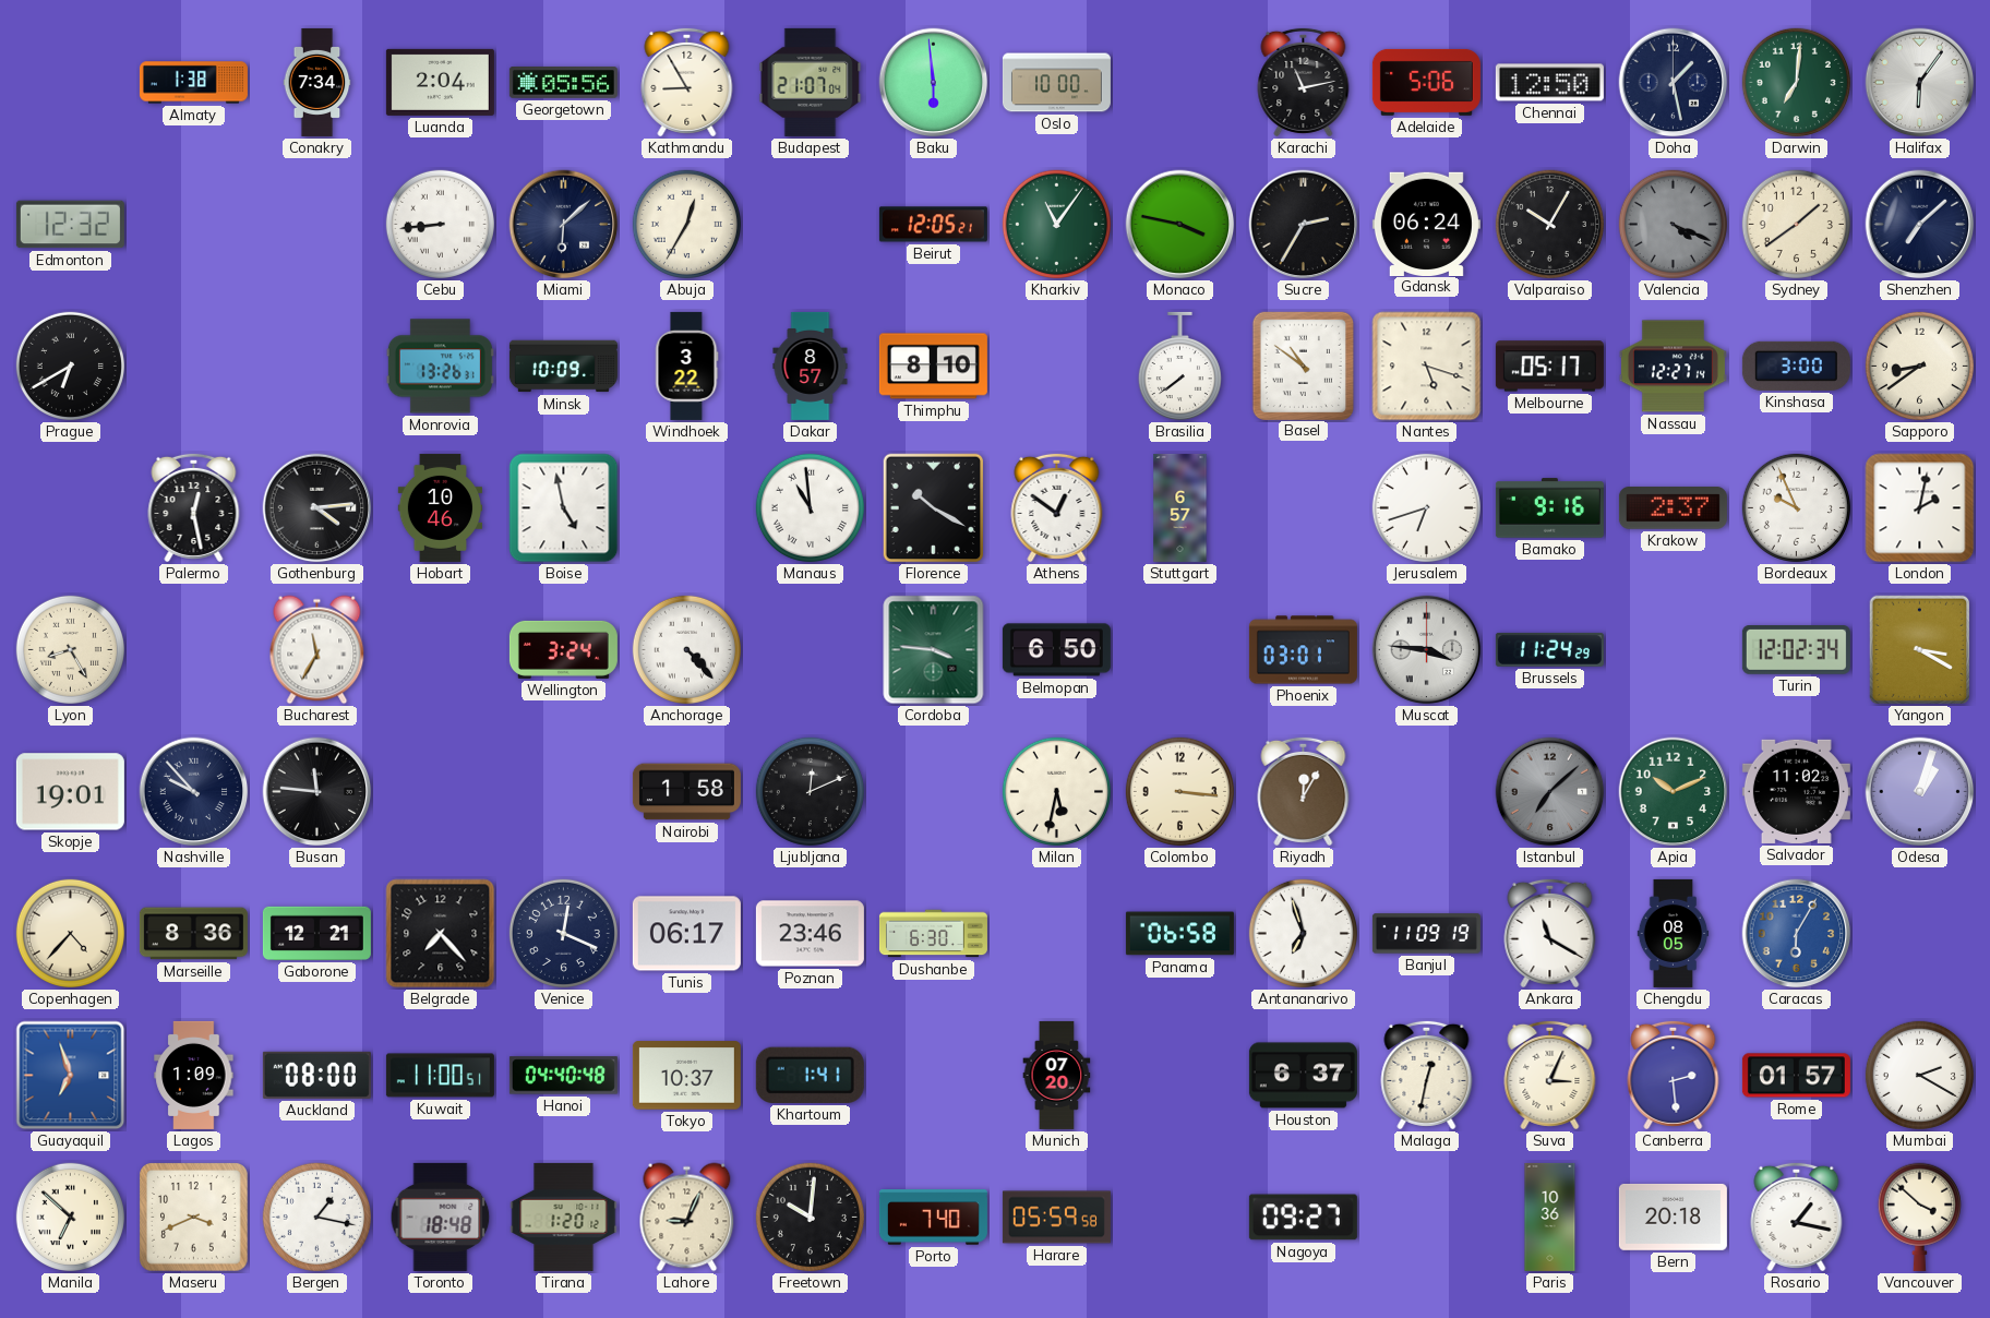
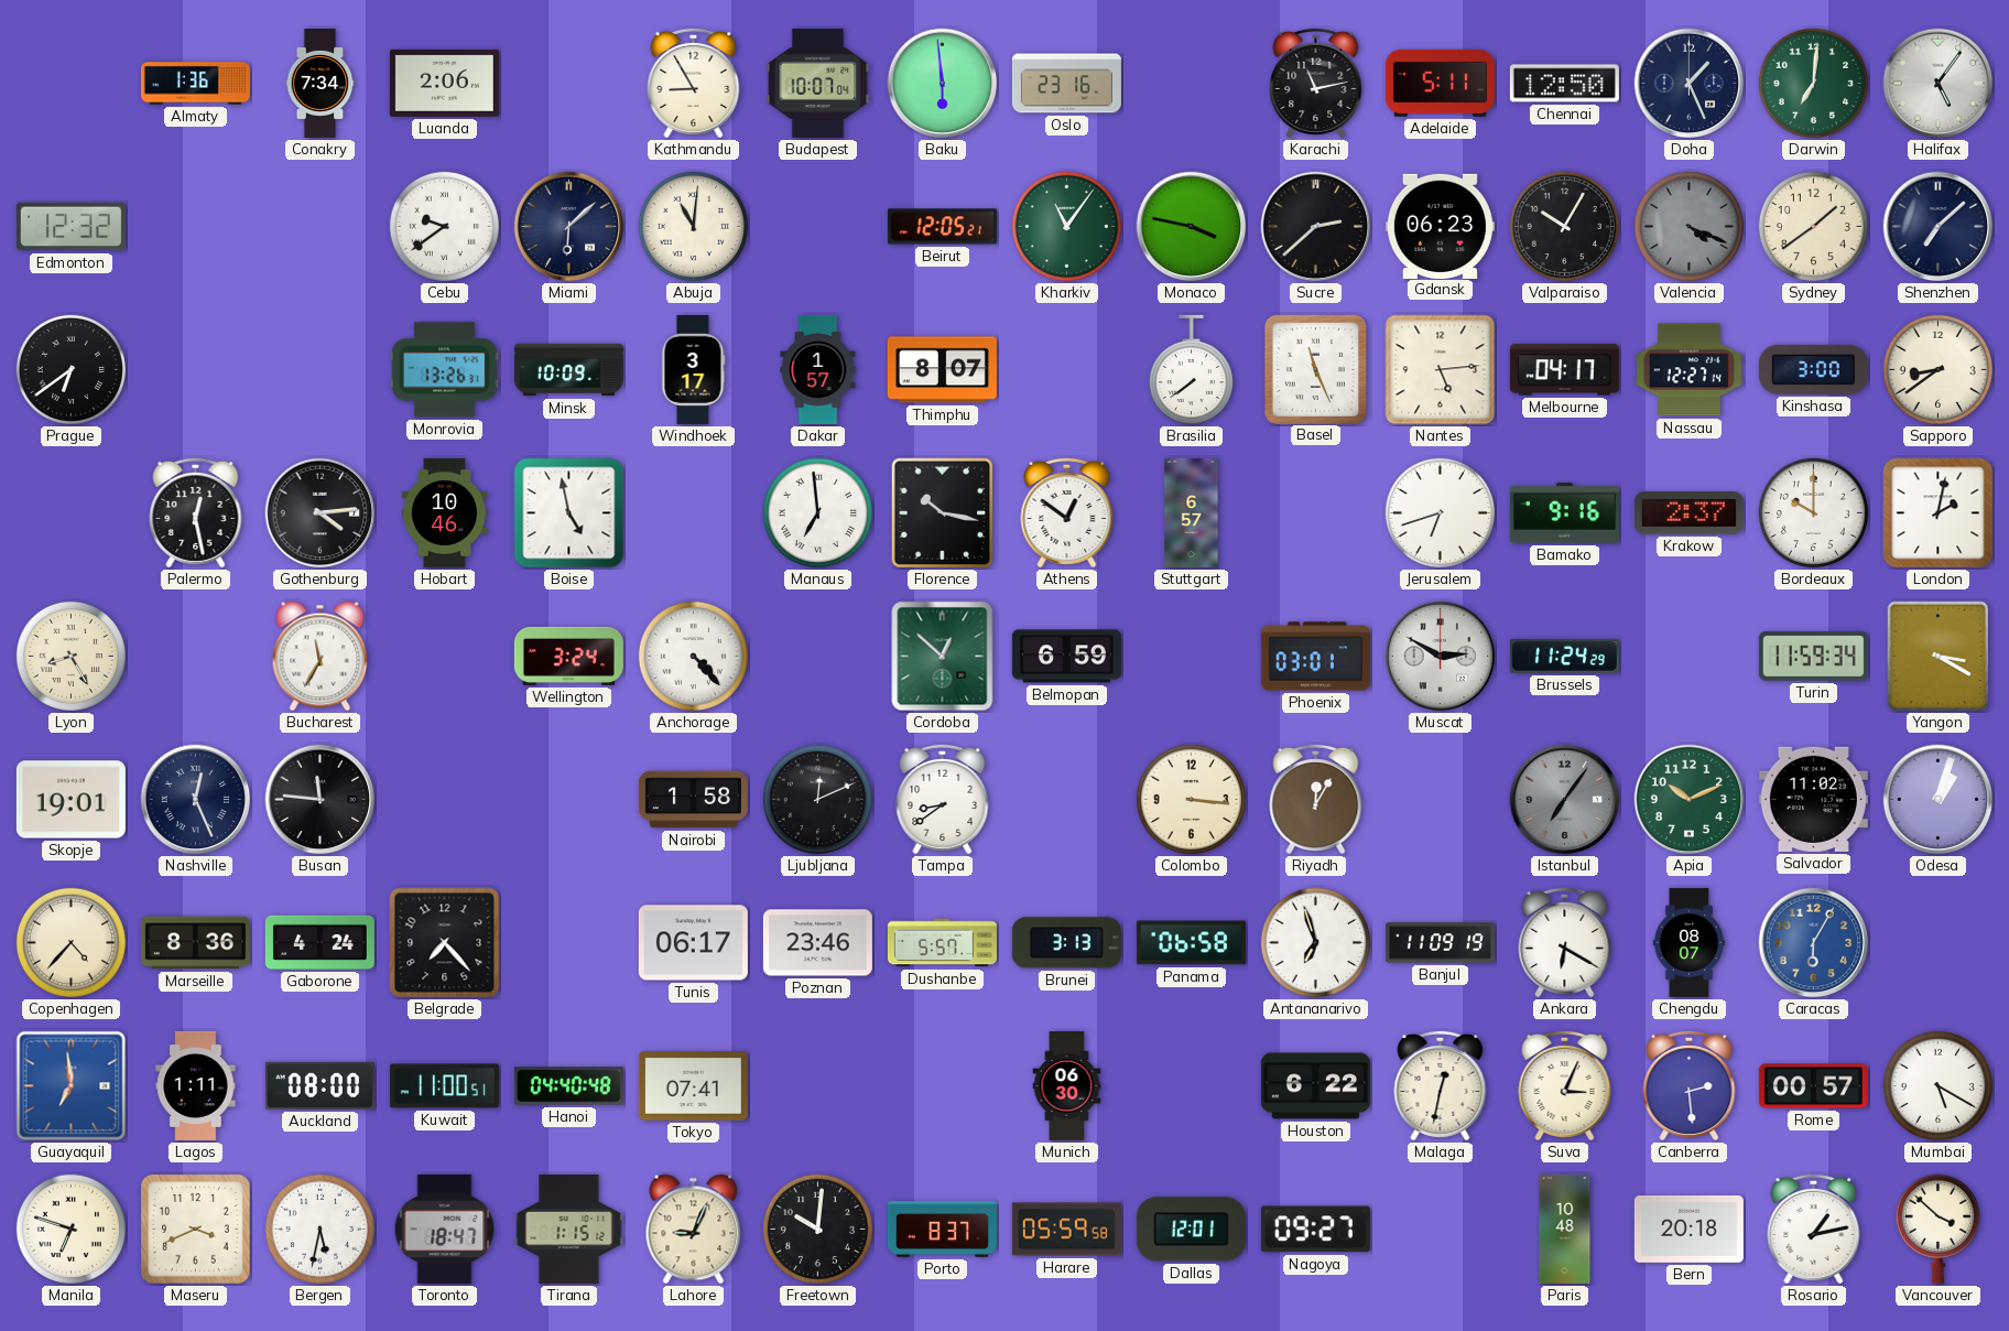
Almaty: 1:38 -> 1:36
Luanda: 2:04 -> 2:06
Georgetown: 05:56 -> none
Budapest: 21:07 -> 10:07
Oslo: 10:00 -> 23:16
Adelaide: 5:06 -> 5:11
Doha: 1:28 -> 1:26
Halifax: 6:06 -> 5:06
Cebu: 8:44 -> 9:39
Abuja: 12:35 -> 11:01
Sucre: 2:35 -> 2:38
Gdansk: 06:24 -> 06:23
Prague: 6:40 -> 6:39
Windhoek: 3:22 -> 3:17
Dakar: 8:57 -> 1:57
Thimphu: 8:10 -> 8:07
Basel: 10:51 -> 11:26
Nantes: 5:18 -> 5:14
Melbourne: 05:17 -> 04:17
Manaus: 10:59 -> 6:59
Florence: 10:20 -> 10:17
Bordeaux: 9:56 -> 10:00
Cordoba: 3:46 -> 12:52
Belmopan: 6:50 -> 6:59
Muscat: 3:46 -> 2:50
Turin: 12:02 -> 11:59
Nashville: 9:53 -> 12:26
Tampa: none -> 8:39
Milan: 5:32 -> none
Istanbul: 7:08 -> 7:06
Gaborone: 12:21 -> 4:24
Venice: 12:19 -> none
Dushanbe: 6:30 -> 5:57
Brunei: none -> 3:13
Ankara: 11:20 -> 6:20
Chengdu: 08:05 -> 08:07
Guayaquil: 6:57 -> 6:59
Lagos: 1:09 -> 1:11
Tokyo: 10:37 -> 07:41
Khartoum: 1:41 -> none
Munich: 07:20 -> 06:30
Houston: 6:37 -> 6:22
Rome: 01:57 -> 00:57
Mumbai: 2:20 -> 5:20
Manila: 6:52 -> 6:48
Bergen: 1:17 -> 5:32
Toronto: 18:48 -> 18:47
Tirana: 1:20 -> 1:15
Porto: 7:40 -> 8:37
Dallas: none -> 12:01
Paris: 10:36 -> 10:48
Rosario: 1:17 -> 1:13
